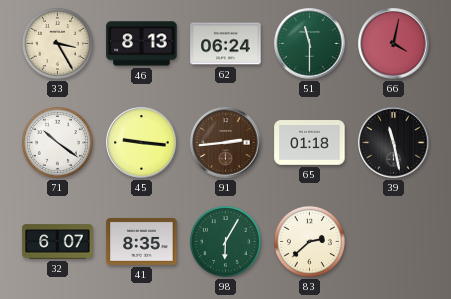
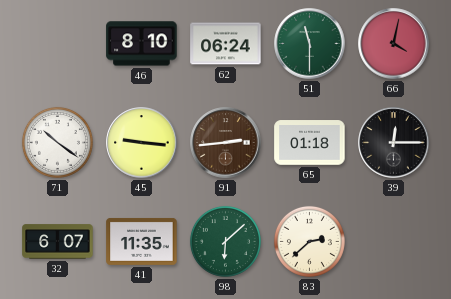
33: 3:25 -> none
46: 8:13 -> 8:10
39: 11:28 -> 12:15
41: 8:35 -> 11:35
98: 6:05 -> 6:08
